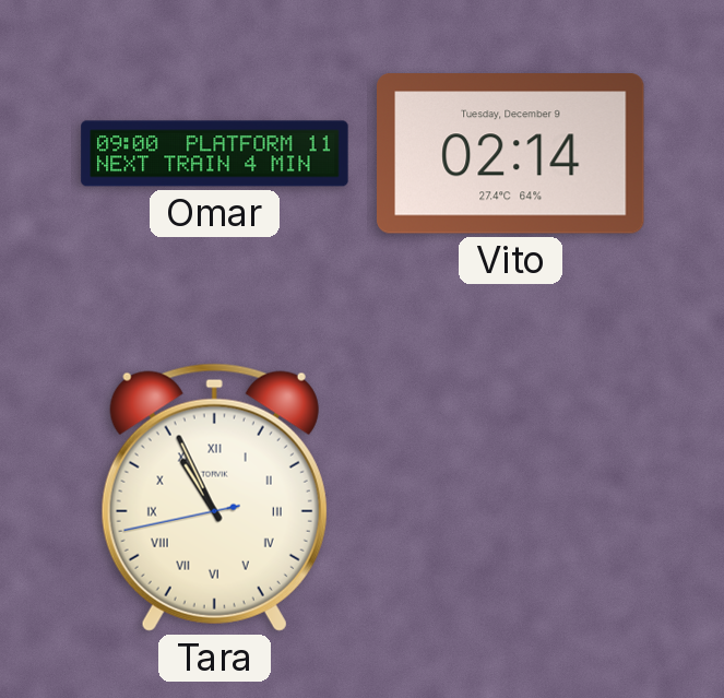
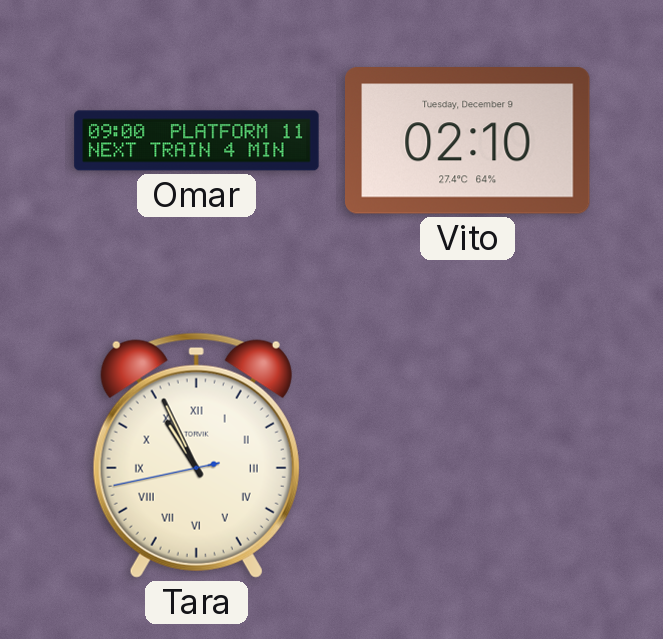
Vito: 02:14 -> 02:10
